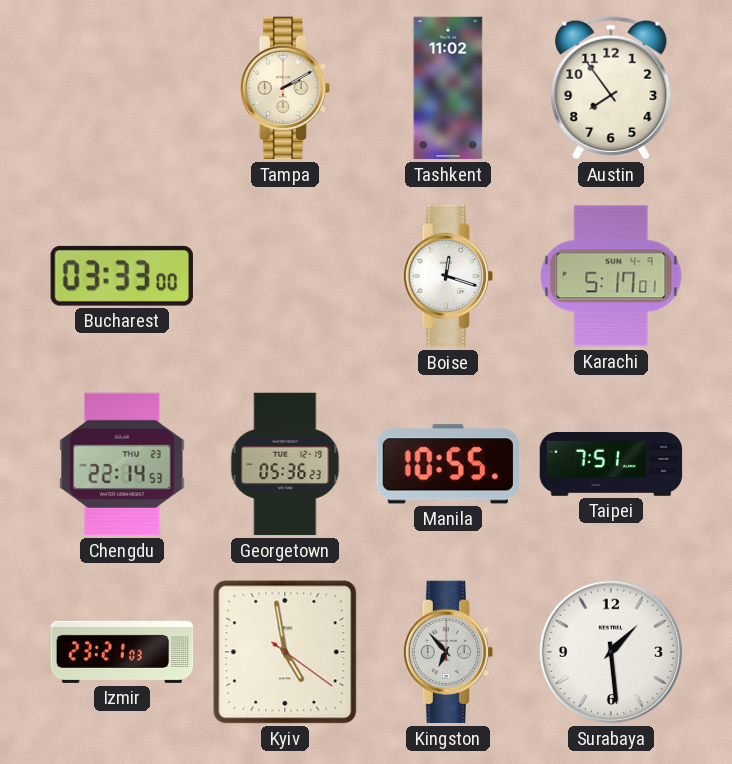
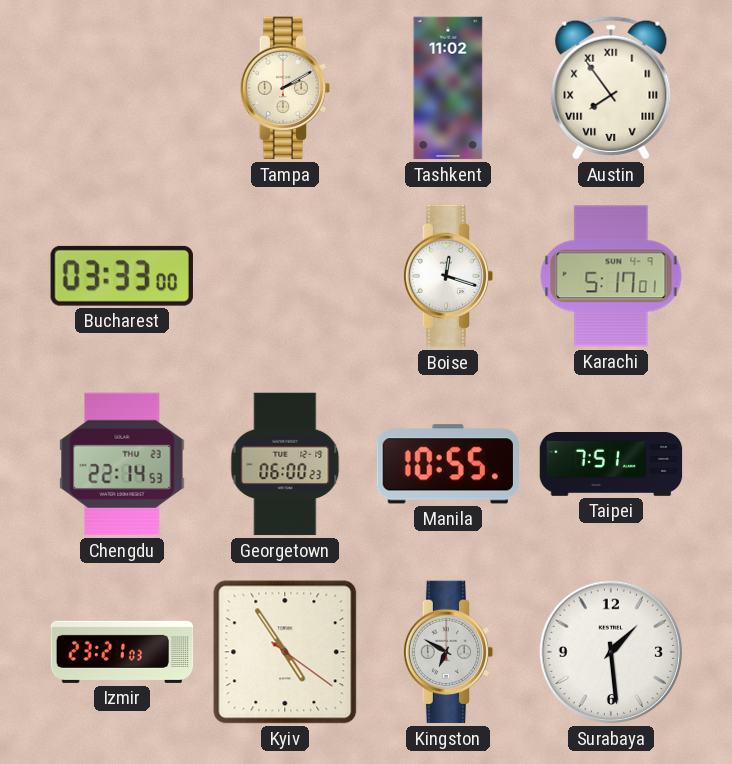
Austin numerals: Arabic -> Roman
Georgetown: 05:36 -> 06:00
Kyiv: 4:58 -> 4:54
Kingston: 6:53 -> 6:50
